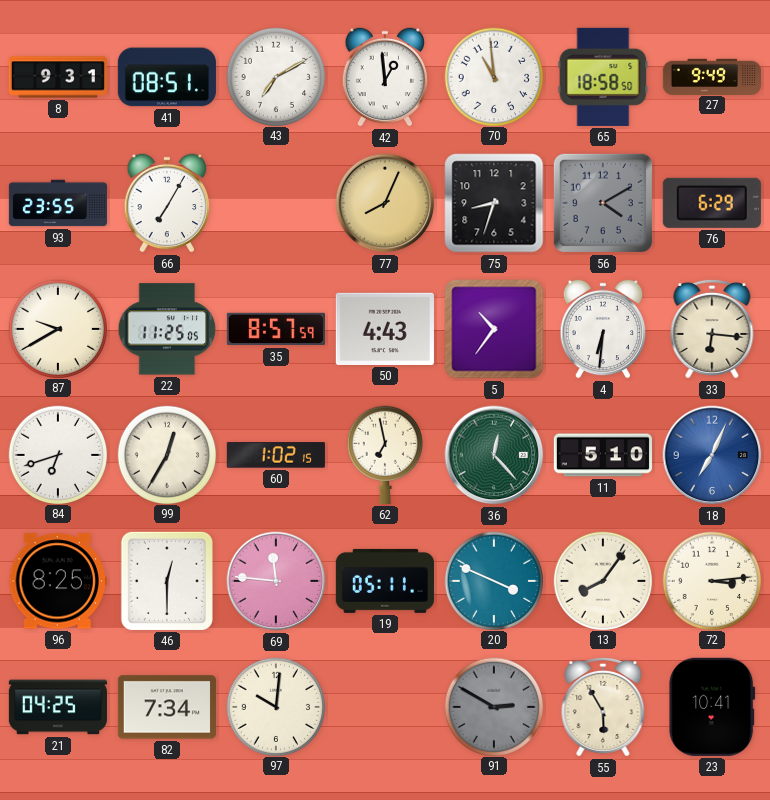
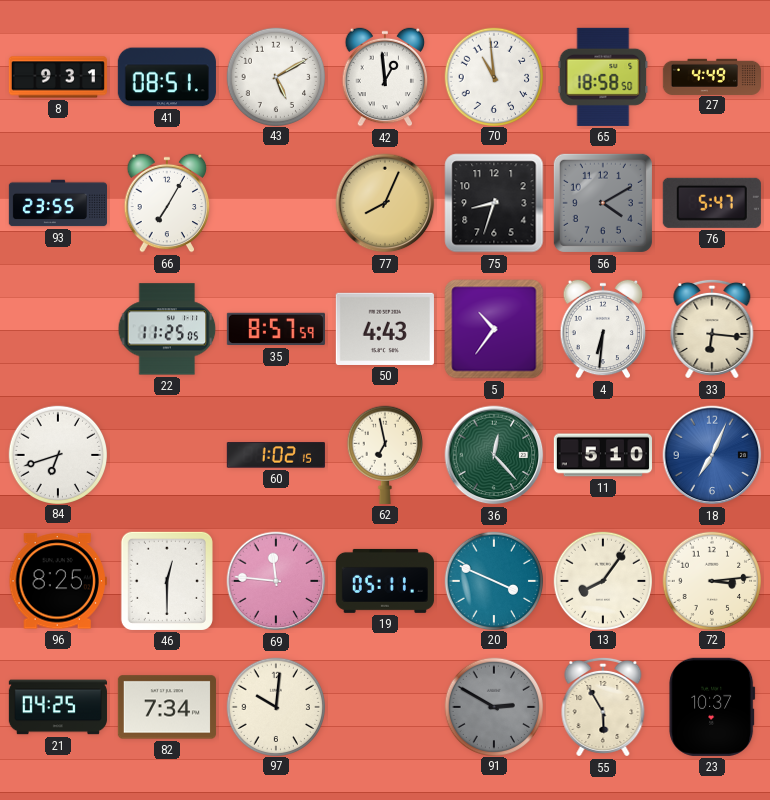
43: 7:10 -> 5:10
27: 9:49 -> 4:49
76: 6:29 -> 5:47
87: 9:40 -> none
99: 12:35 -> none
23: 10:41 -> 10:37
